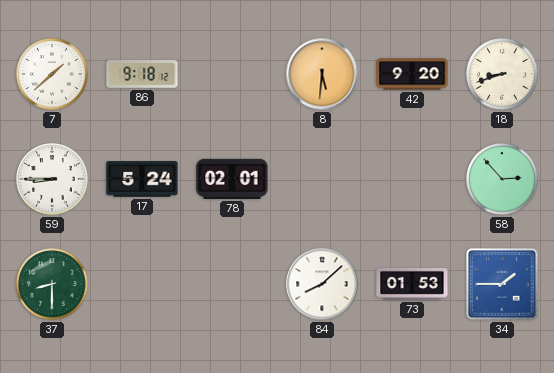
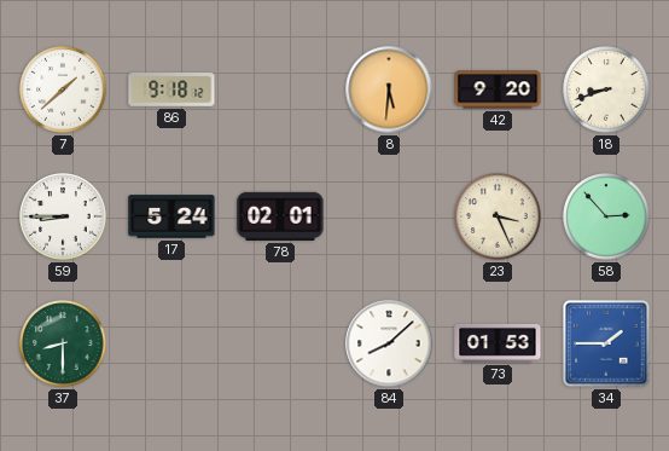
23: none -> 3:26
